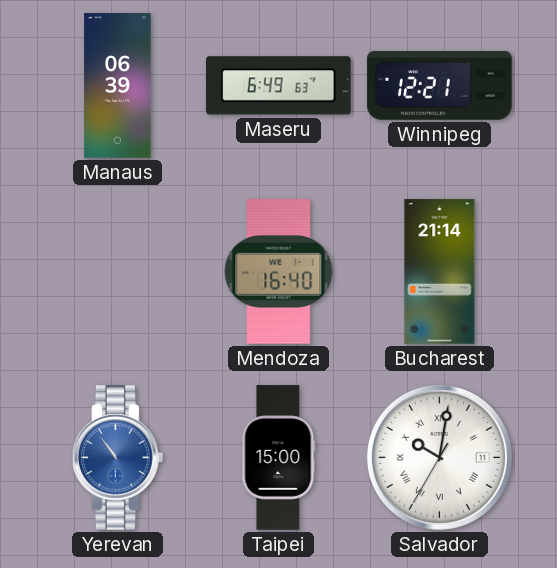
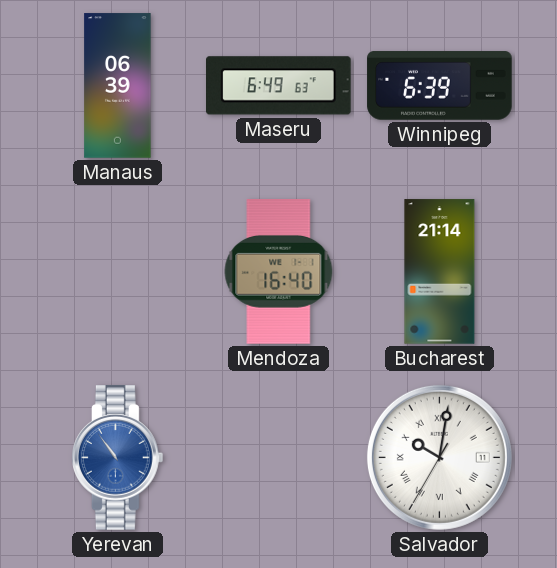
Winnipeg: 12:21 -> 6:39
Taipei: 15:00 -> none
